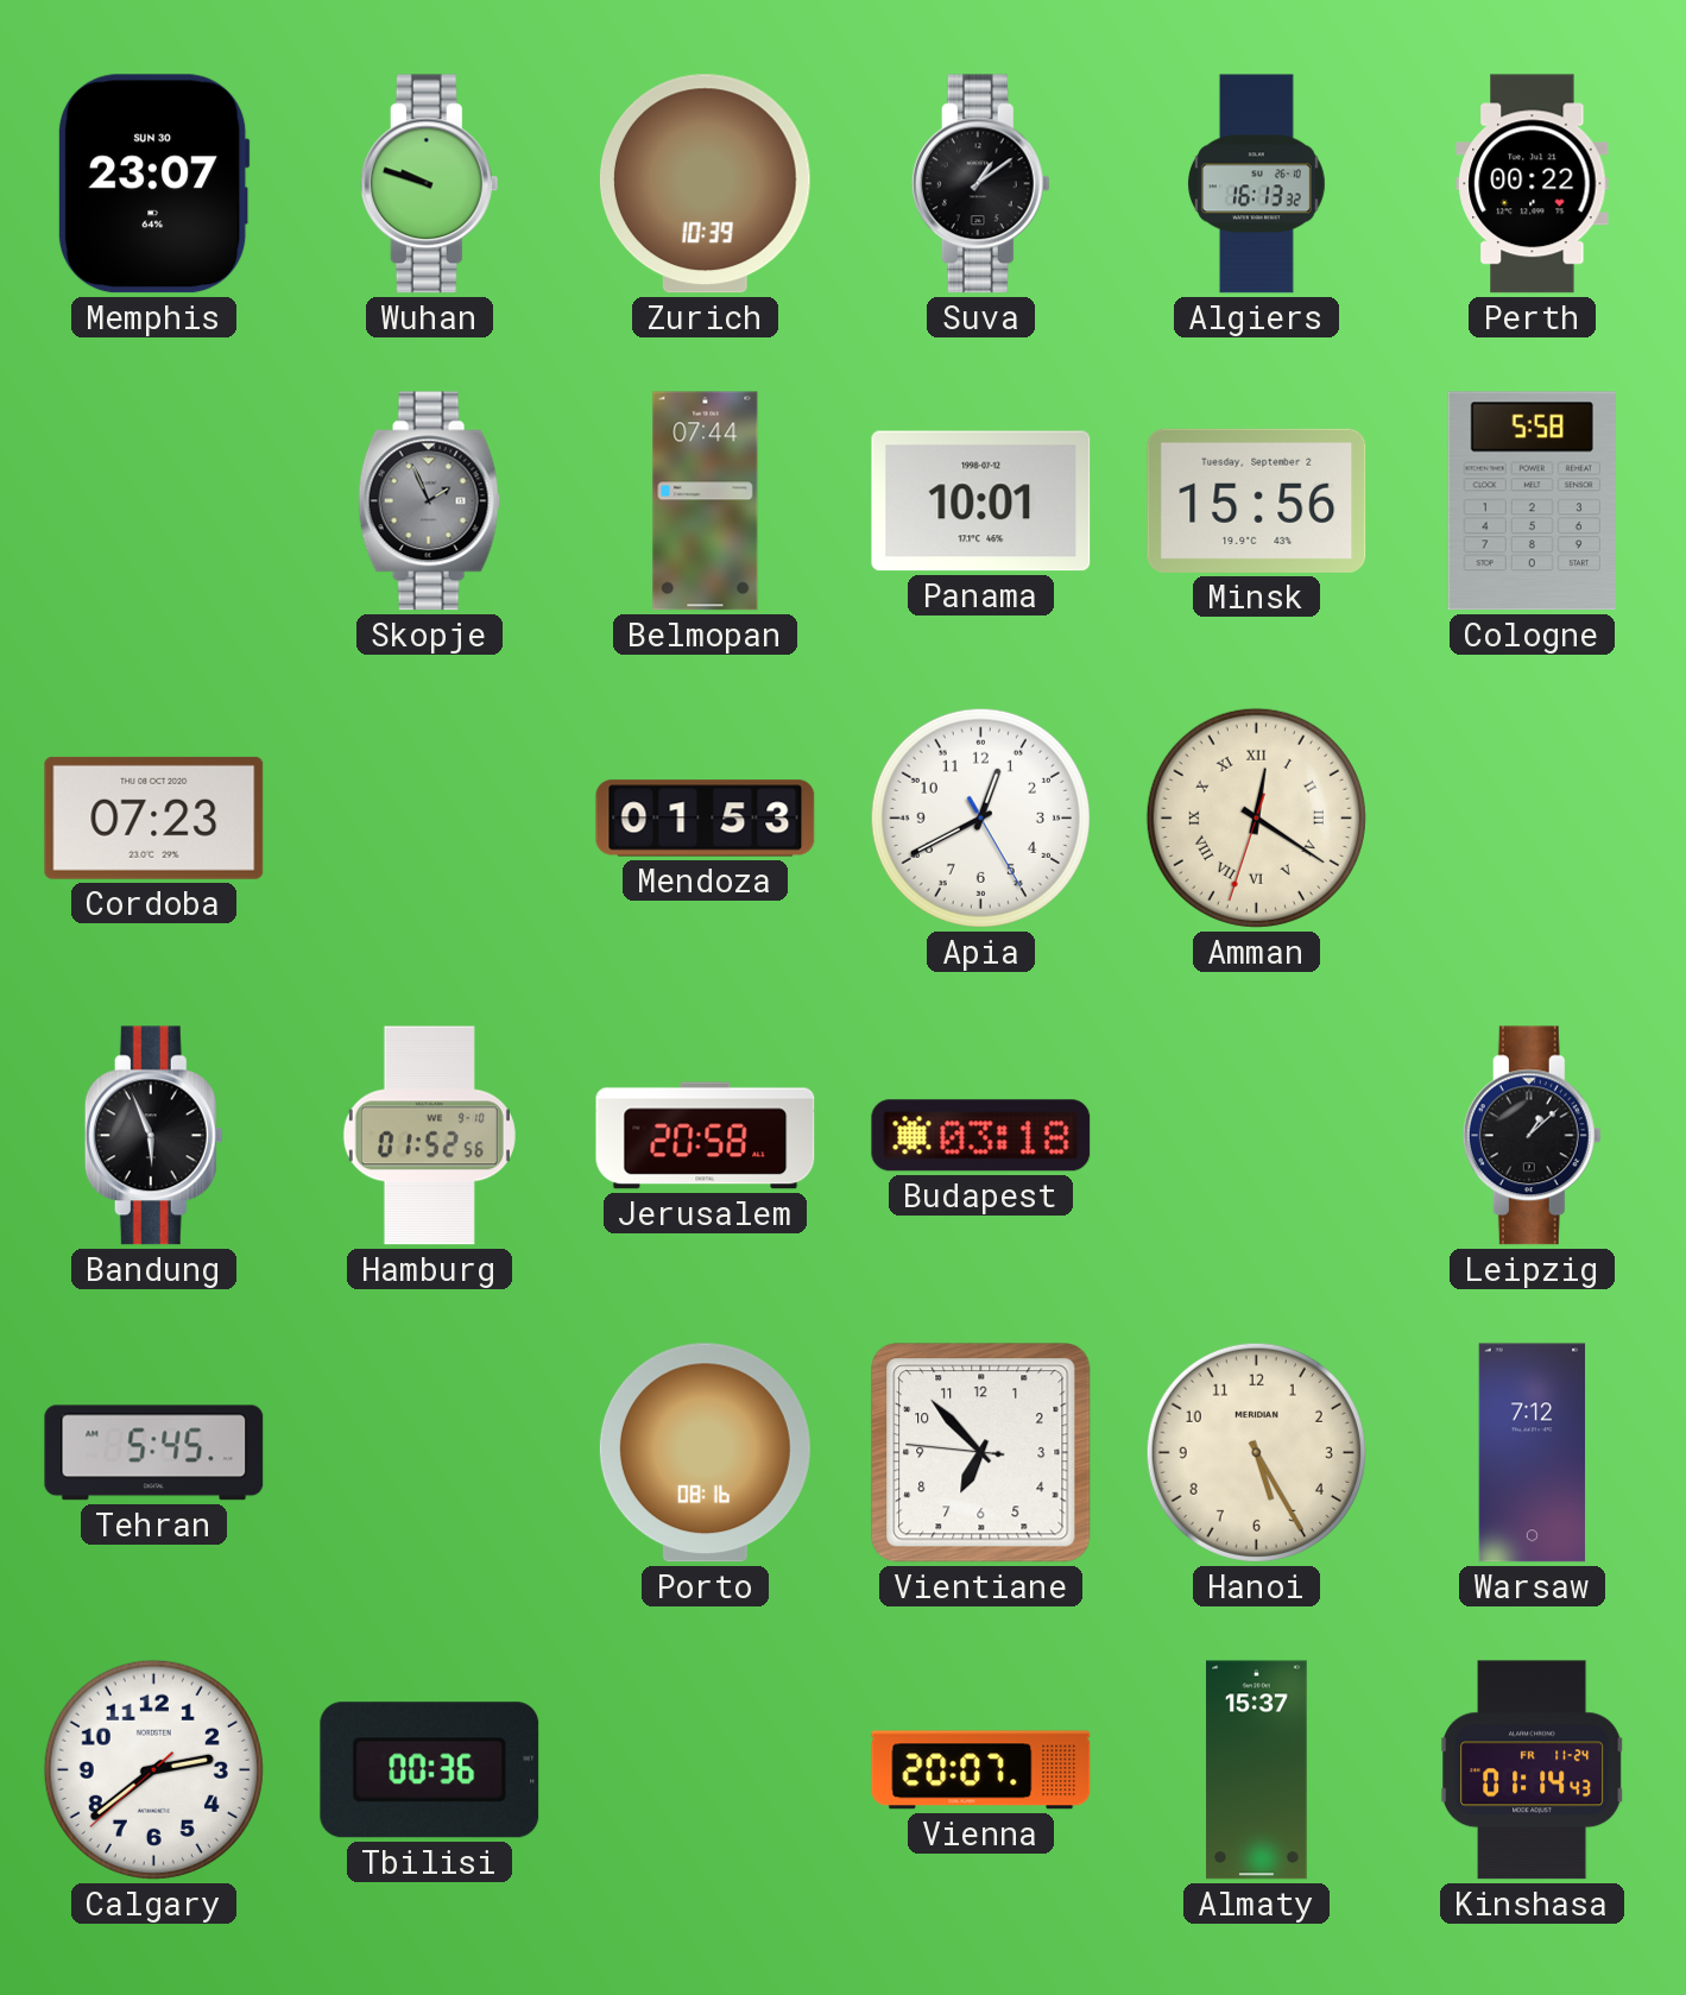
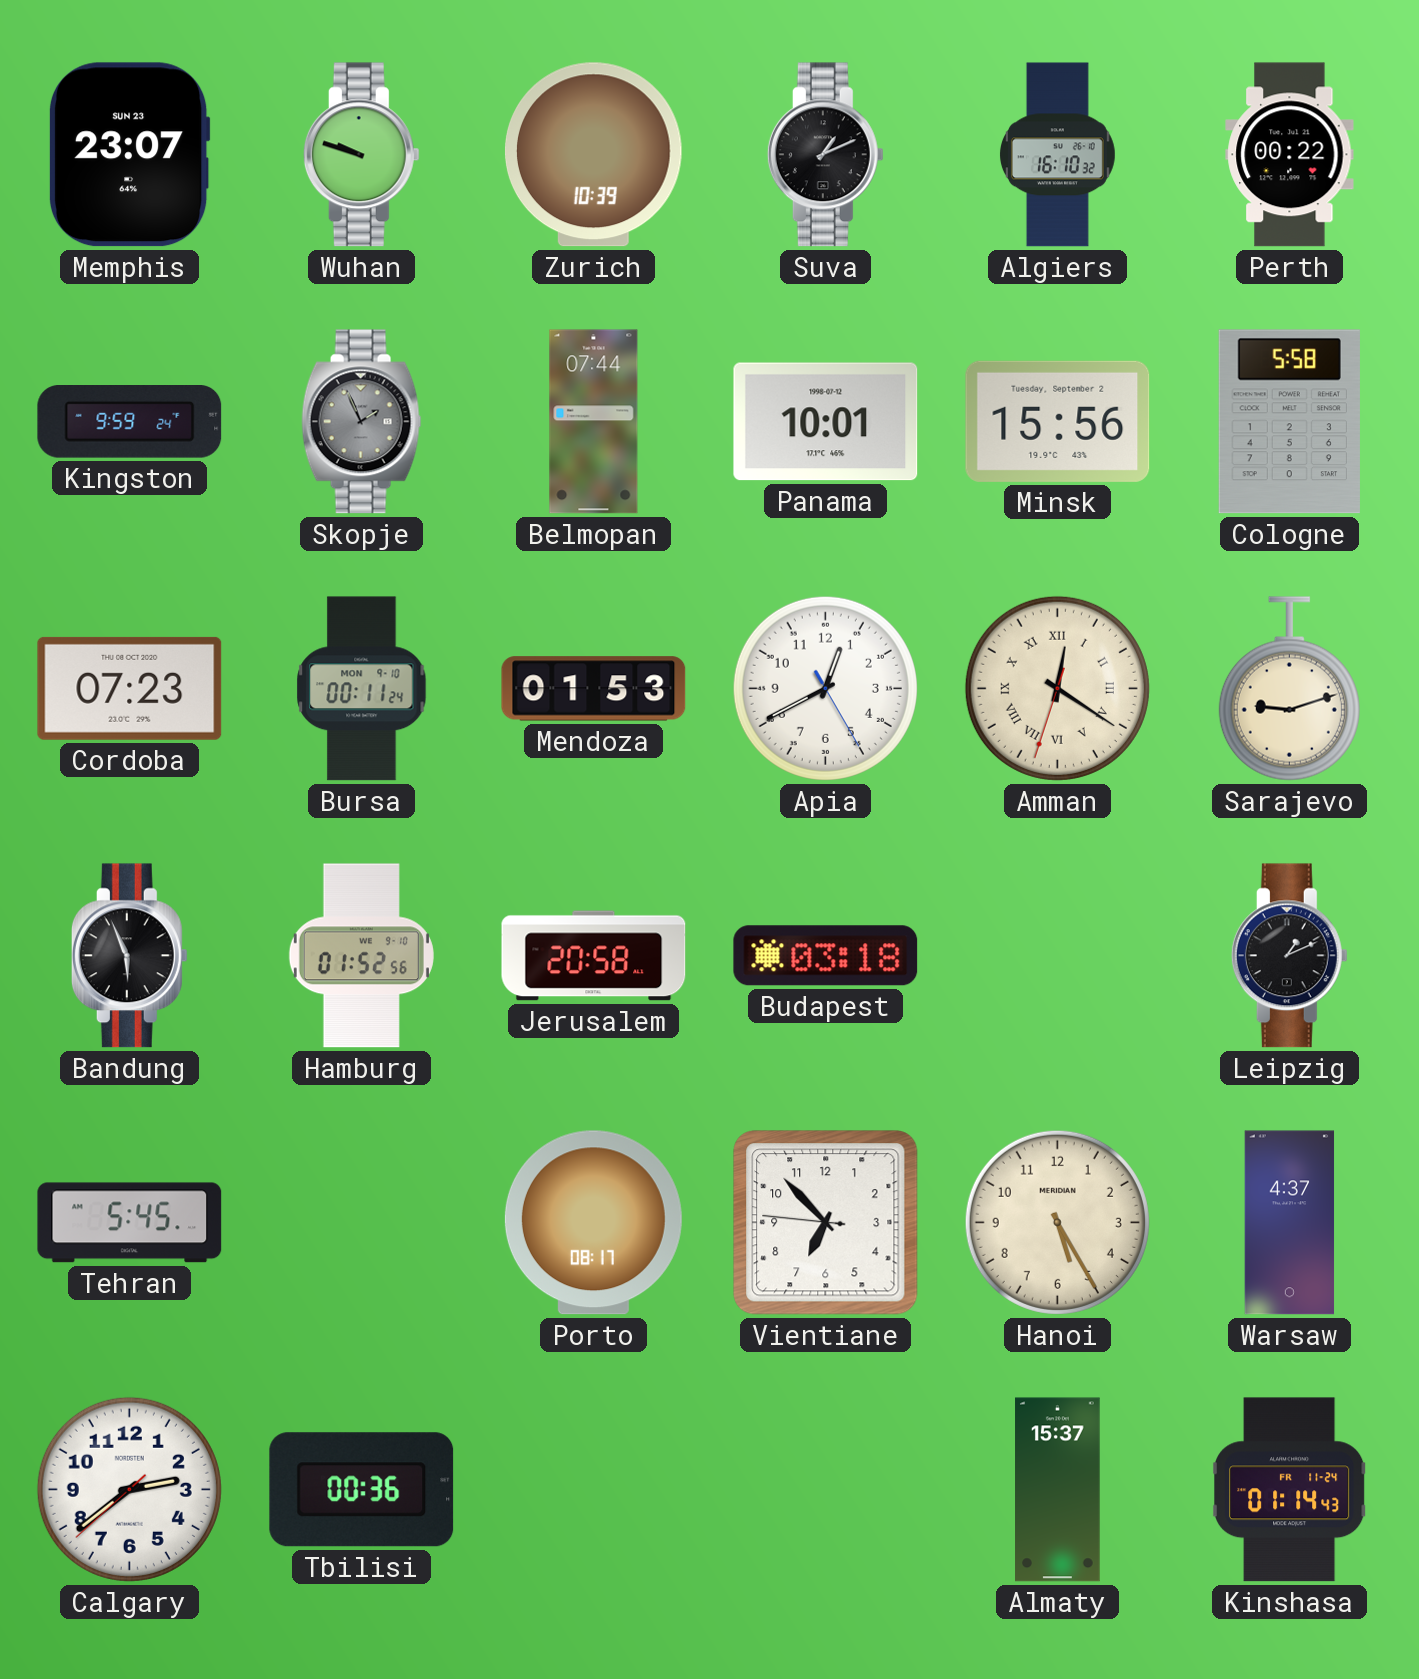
Memphis date: SUN 30 -> SUN 23
Suva: 1:09 -> 1:11
Algiers: 16:13 -> 16:10
Kingston: none -> 9:59
Bursa: none -> 00:11
Sarajevo: none -> 9:12
Leipzig: 1:08 -> 1:11
Porto: 08:16 -> 08:17
Warsaw: 7:12 -> 4:37
Vienna: 20:07 -> none
